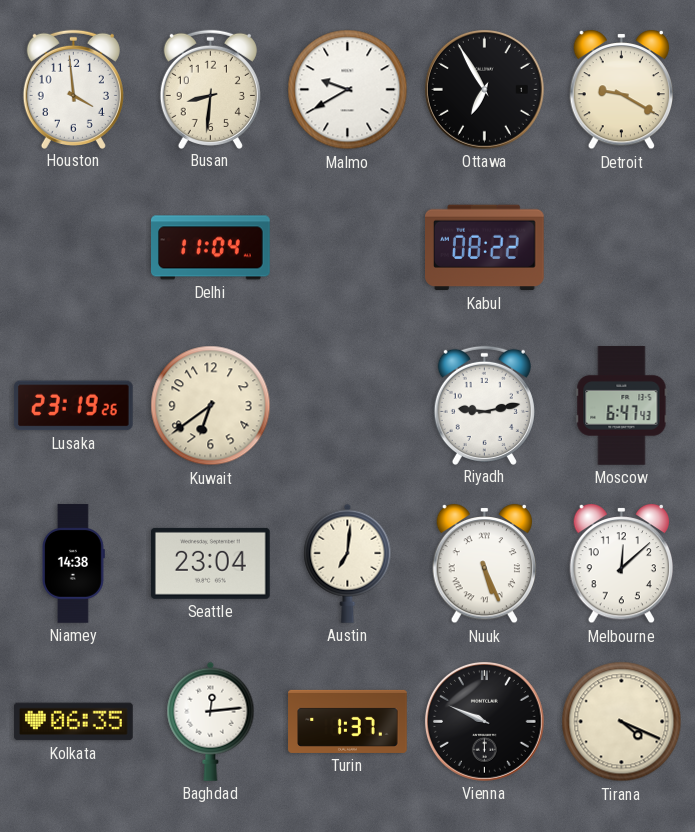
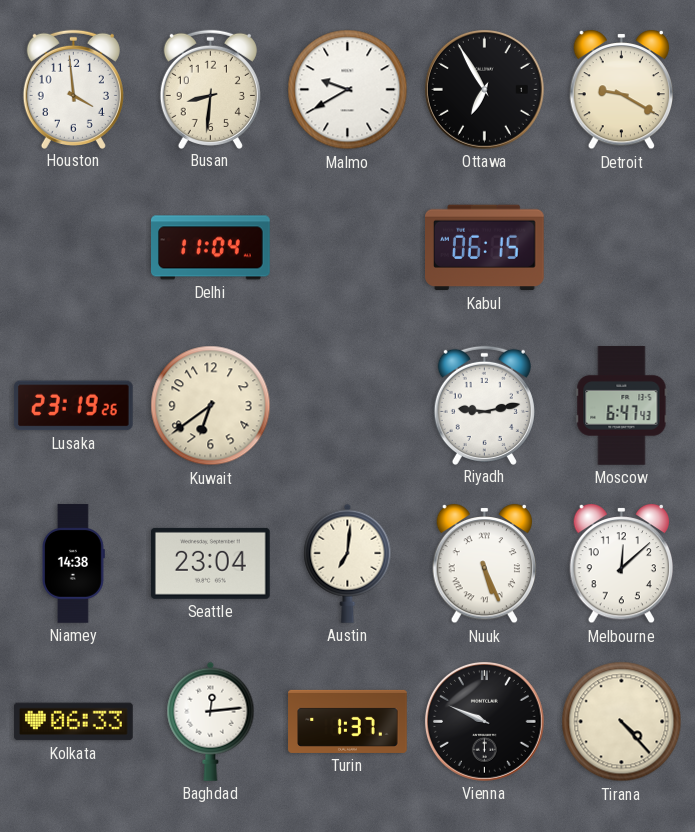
Kabul: 08:22 -> 06:15
Kolkata: 06:35 -> 06:33
Tirana: 4:19 -> 4:23
